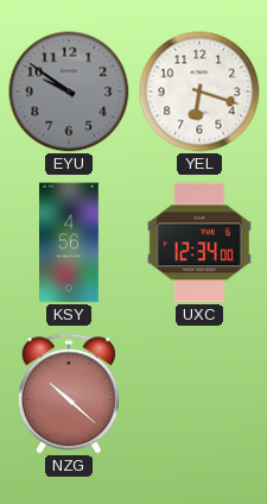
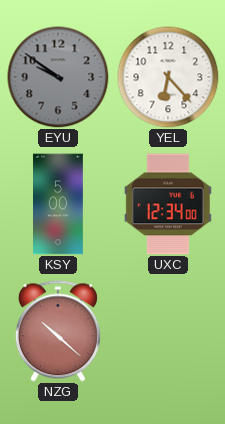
YEL: 6:18 -> 6:23
KSY: 4:56 -> 5:00
